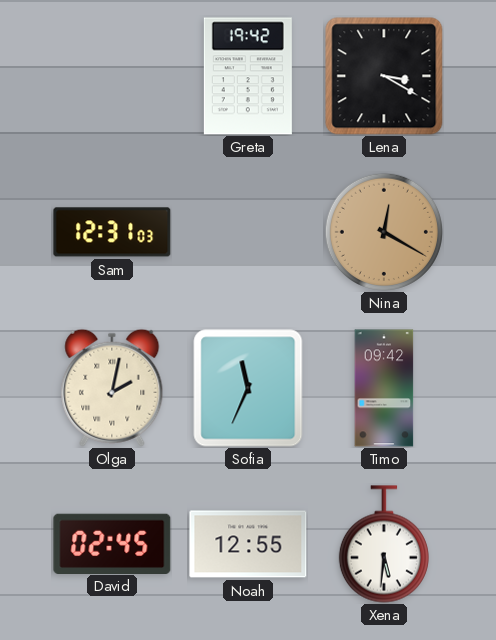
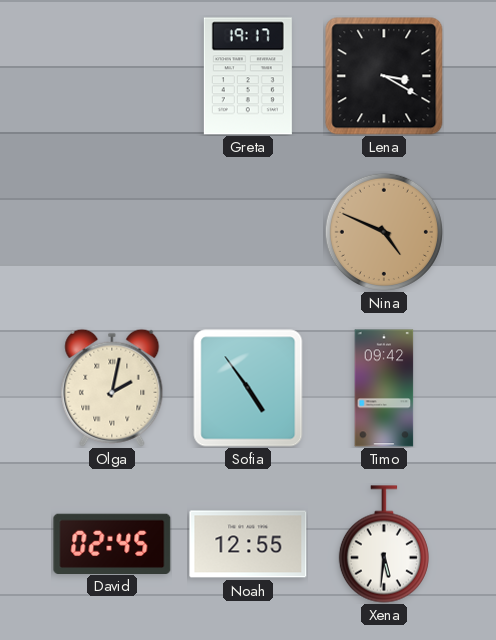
Greta: 19:42 -> 19:17
Sam: 12:31 -> none
Nina: 12:20 -> 4:49
Sofia: 11:34 -> 4:54
